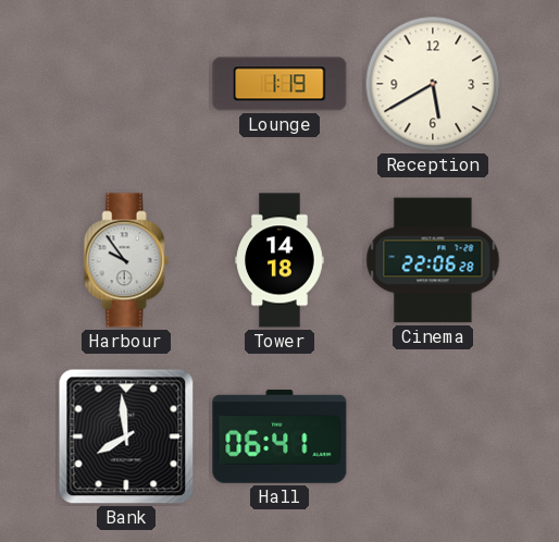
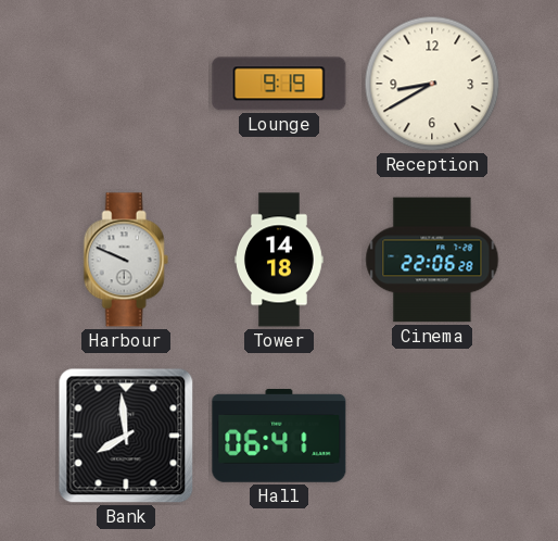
Lounge: 1:19 -> 9:19
Reception: 5:40 -> 8:40
Harbour: 9:54 -> 9:49
